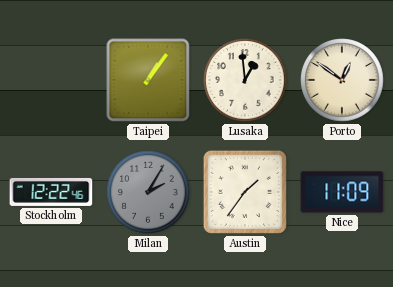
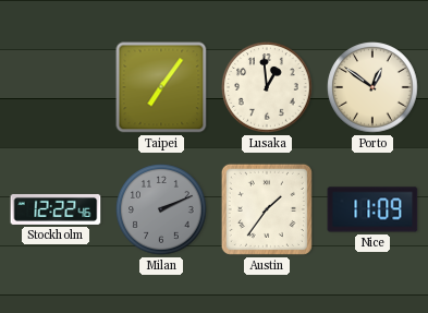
Taipei: 1:06 -> 7:06
Milan: 2:05 -> 2:11
